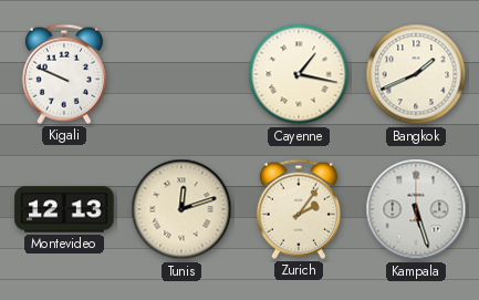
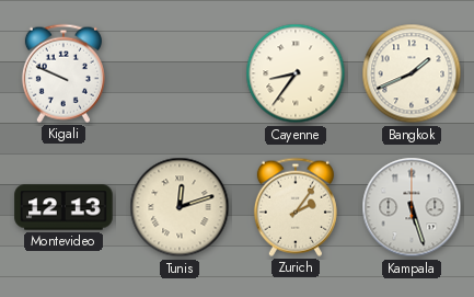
Cayenne: 1:17 -> 8:36
